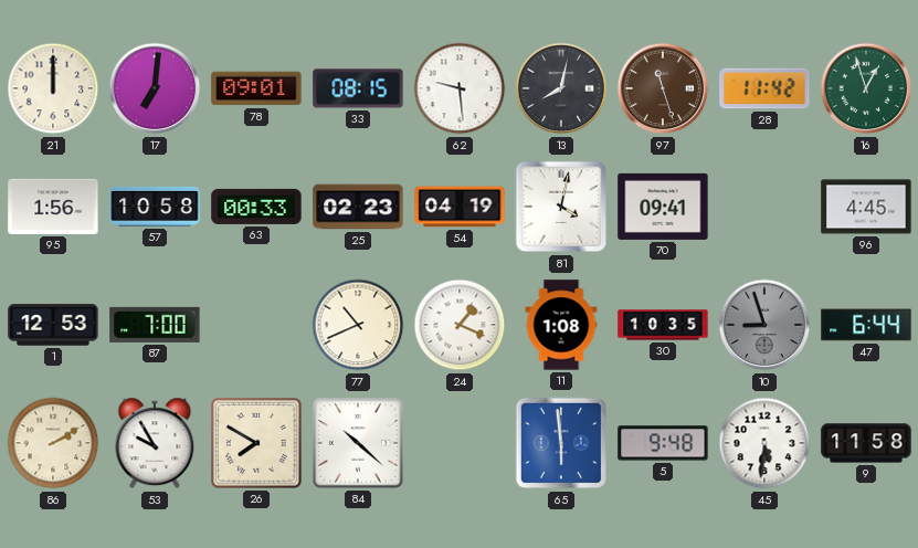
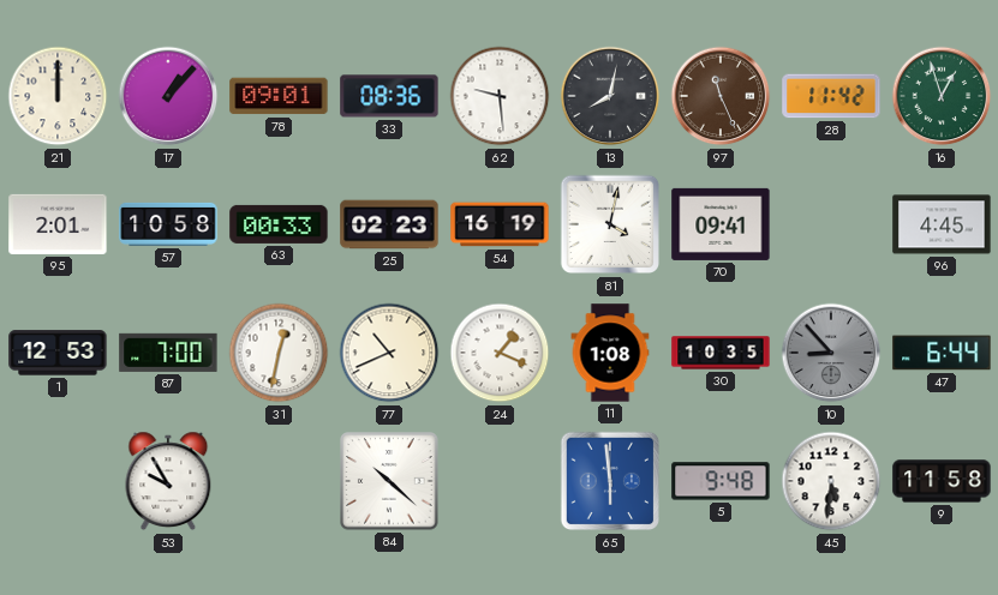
17: 7:01 -> 1:07
33: 08:15 -> 08:36
97: 11:27 -> 11:26
95: 1:56 -> 2:01
54: 04:19 -> 16:19
31: none -> 12:32
10: 8:57 -> 8:53
86: 2:10 -> none
26: 7:50 -> none
